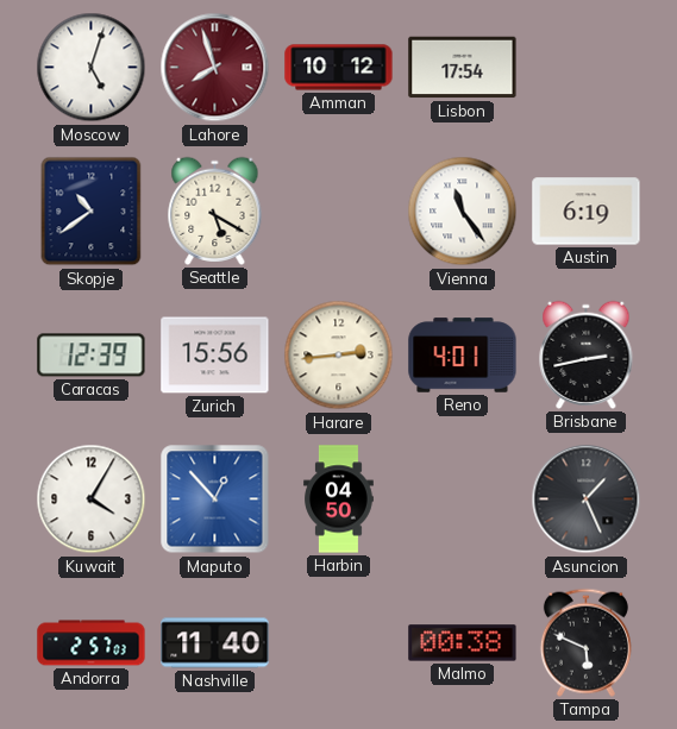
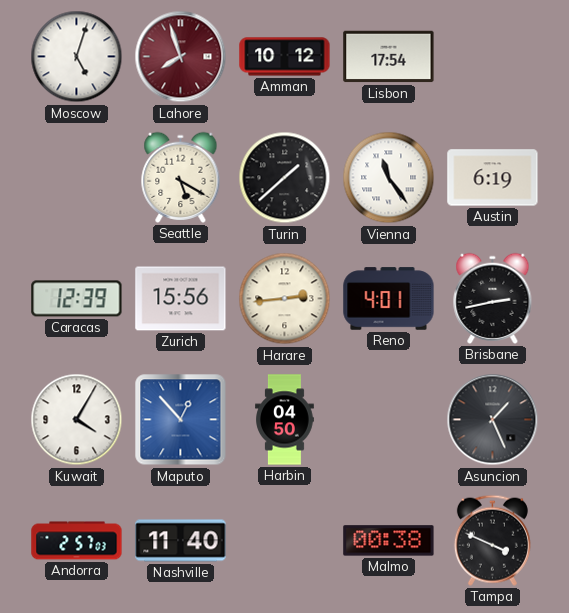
Skopje: 10:39 -> none
Turin: none -> 1:38
Tampa: 5:49 -> 3:49
